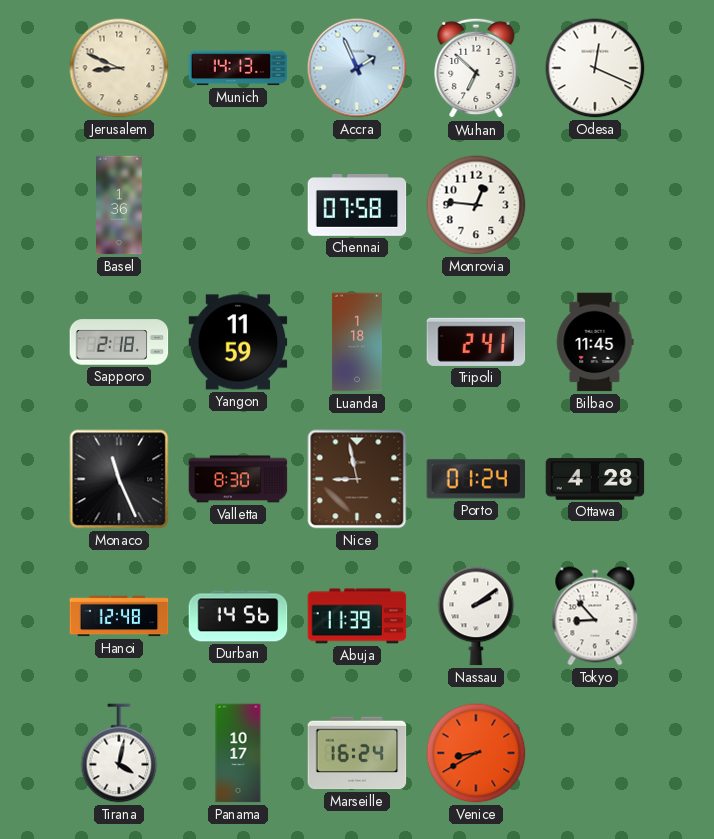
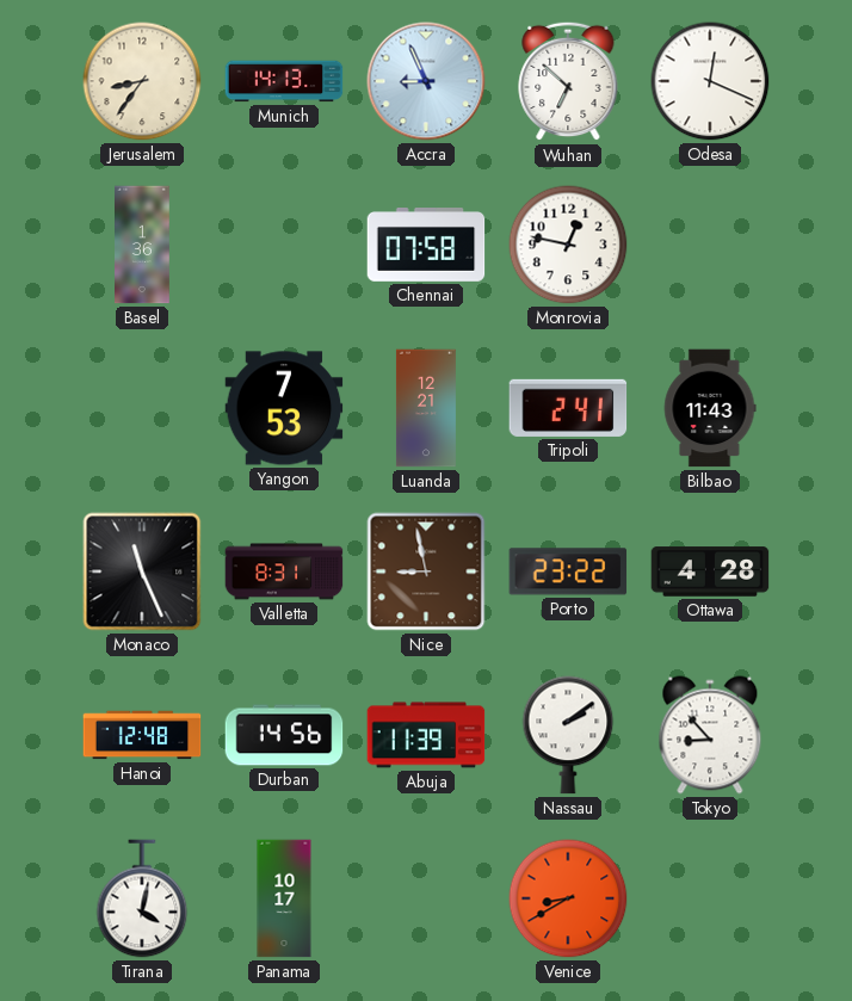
Jerusalem: 8:49 -> 8:36
Accra: 1:56 -> 8:56
Monrovia: 12:46 -> 12:47
Sapporo: 2:18 -> none
Yangon: 11:59 -> 7:53
Luanda: 1:18 -> 12:21
Bilbao: 11:45 -> 11:43
Valletta: 8:30 -> 8:31
Porto: 01:24 -> 23:22
Marseille: 16:24 -> none
